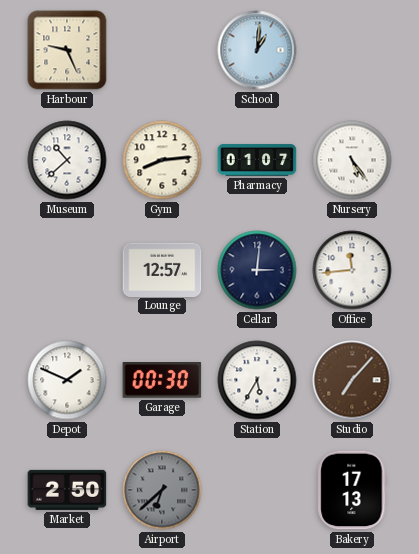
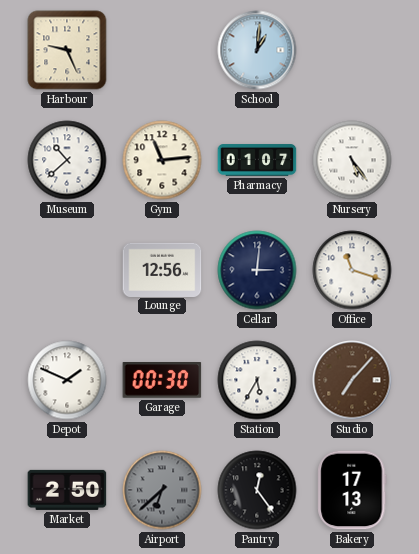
Gym: 8:14 -> 11:14
Lounge: 12:57 -> 12:56
Office: 11:44 -> 11:18
Pantry: none -> 12:24
